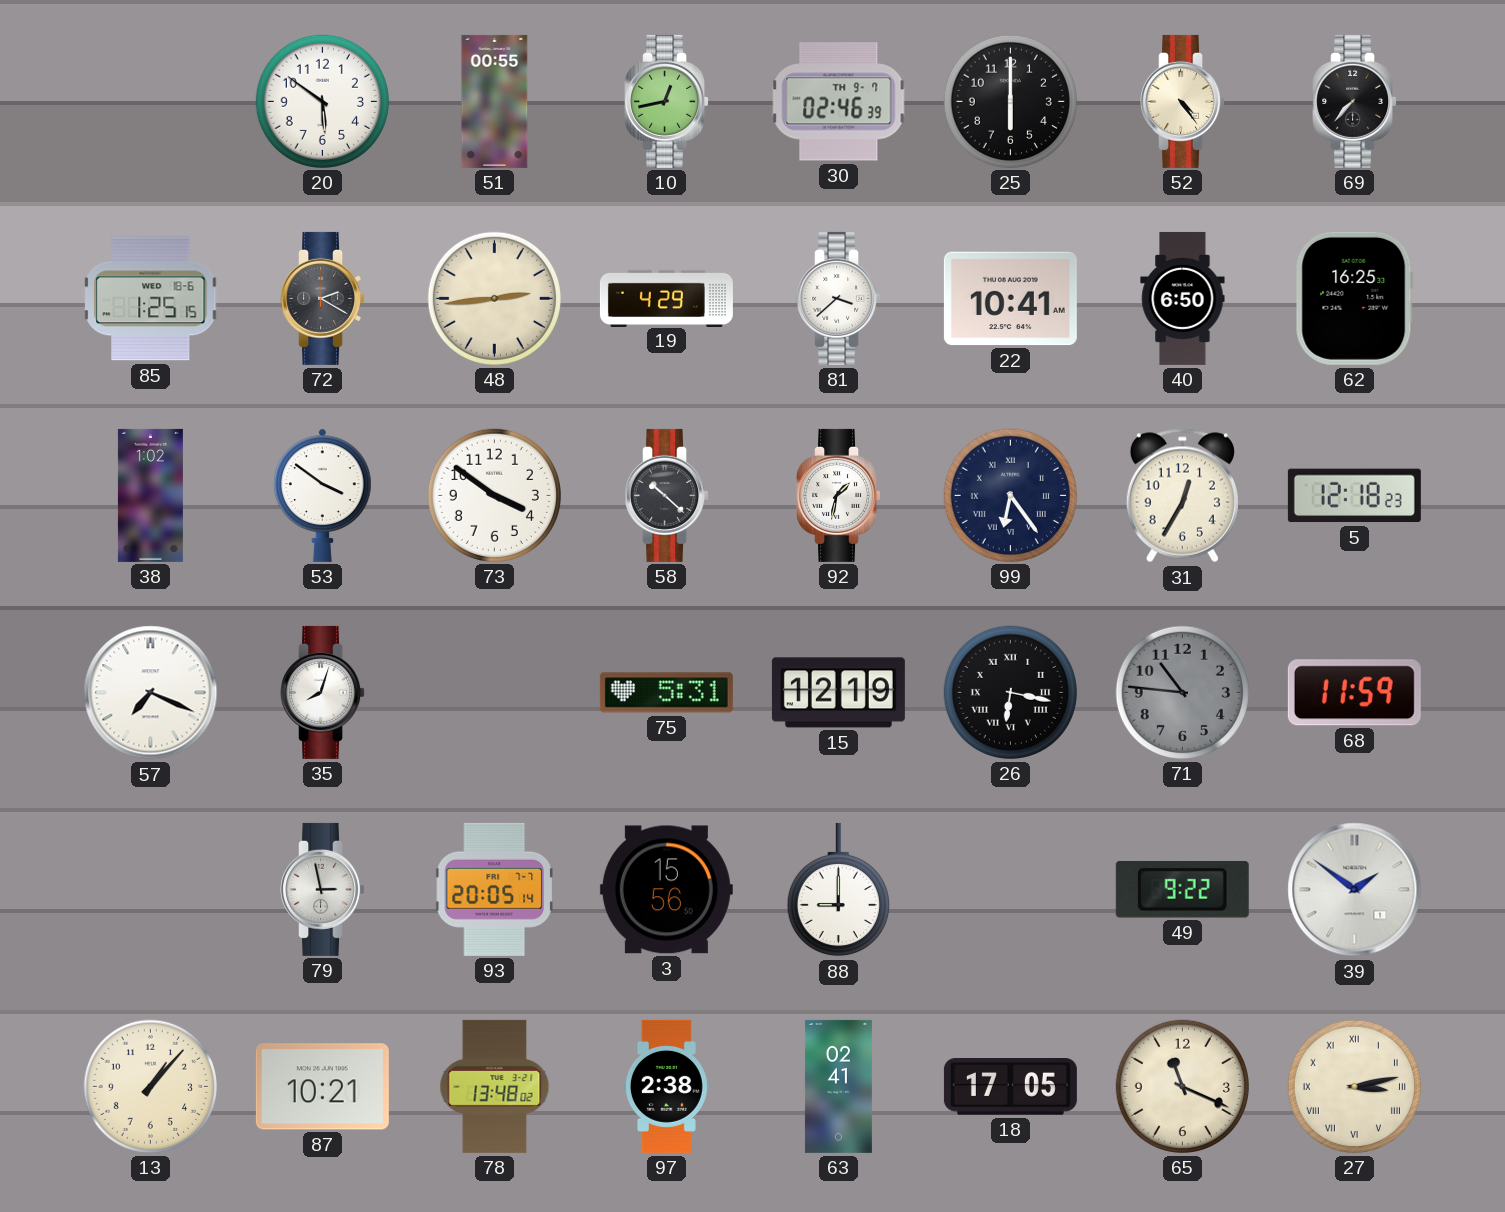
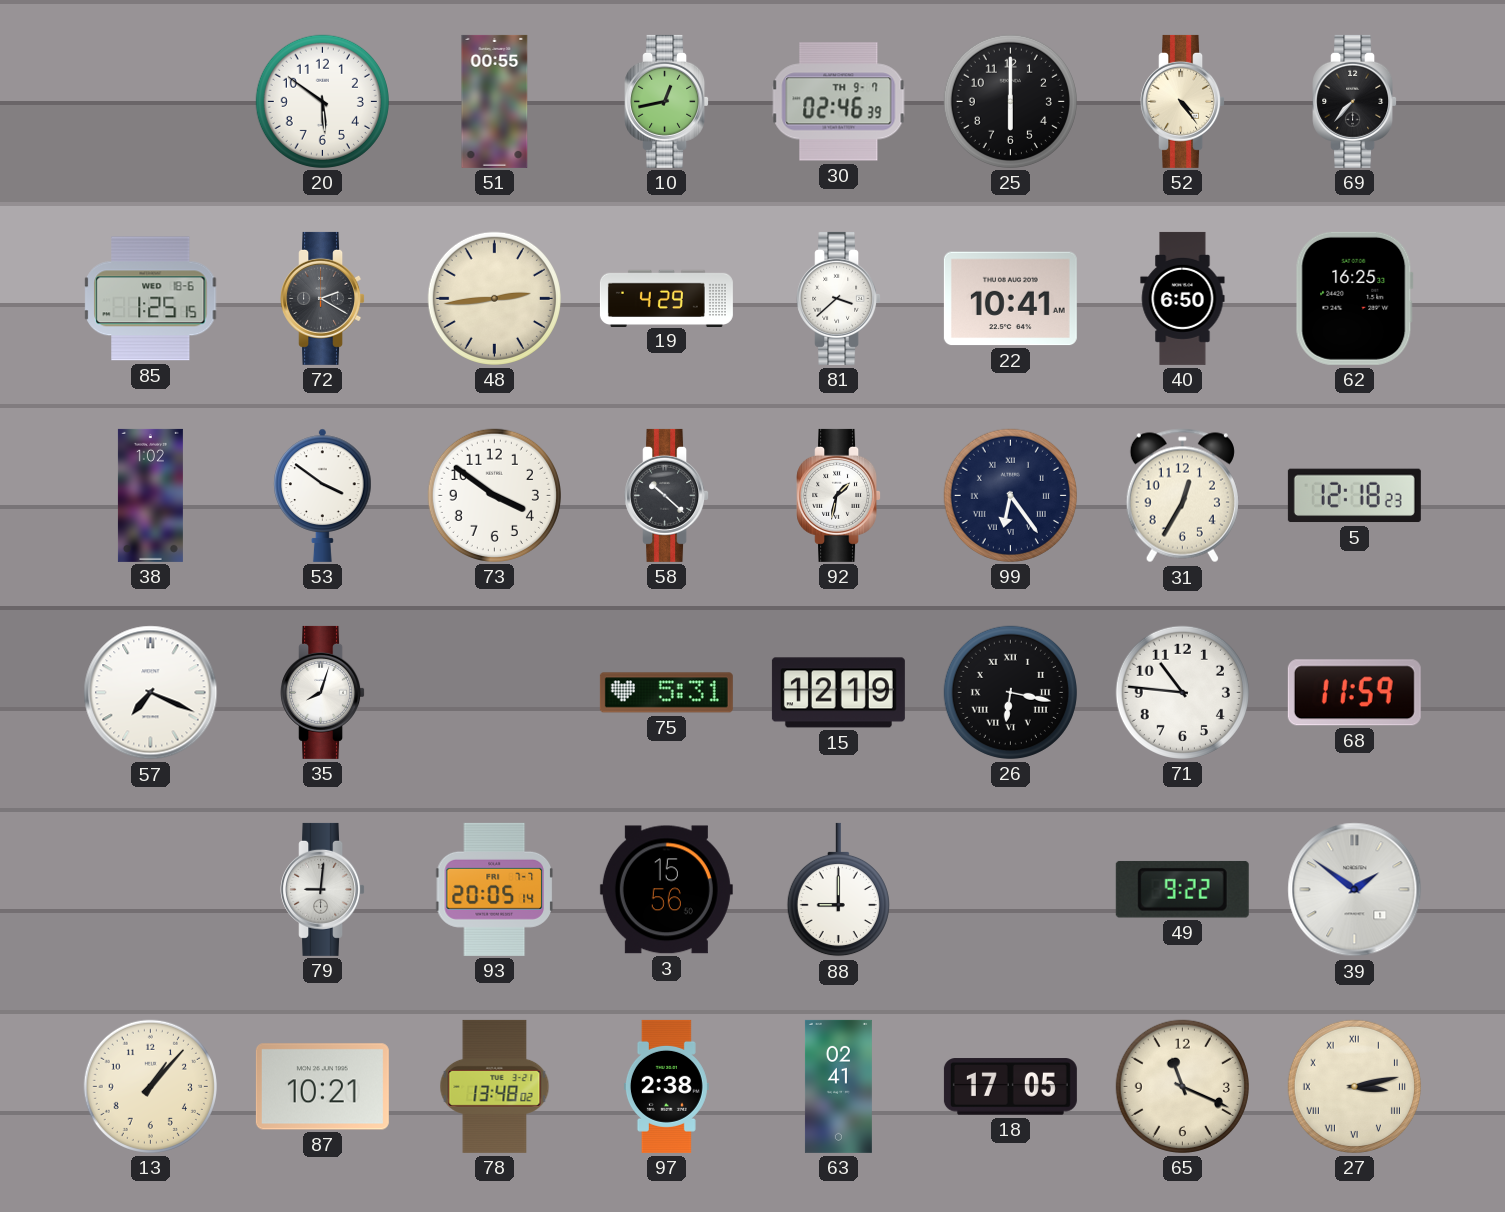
71 dial: grey -> white
79: 2:58 -> 9:01
